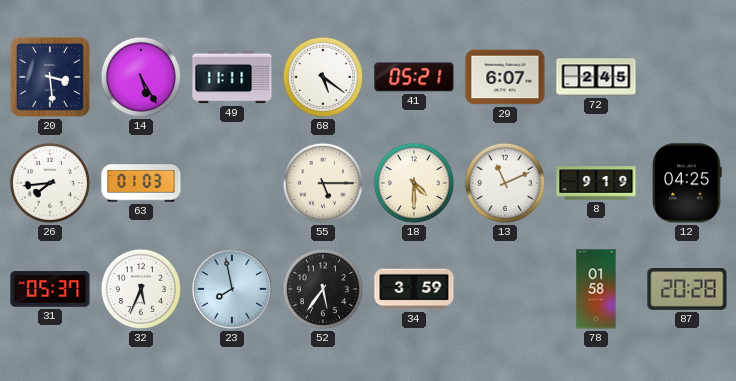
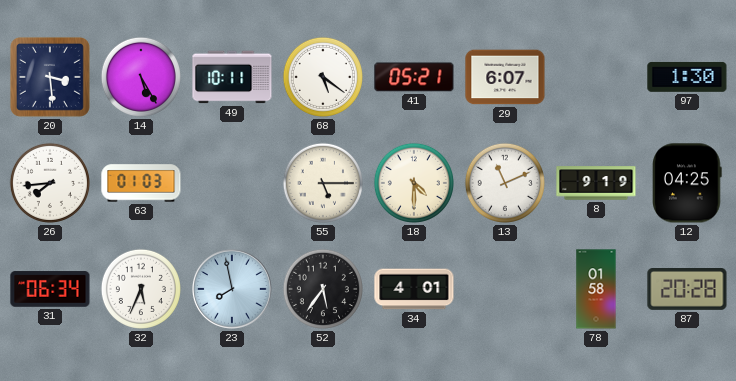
49: 11:11 -> 10:11
72: 2:45 -> none
97: none -> 1:30
31: 05:37 -> 06:34
34: 3:59 -> 4:01
